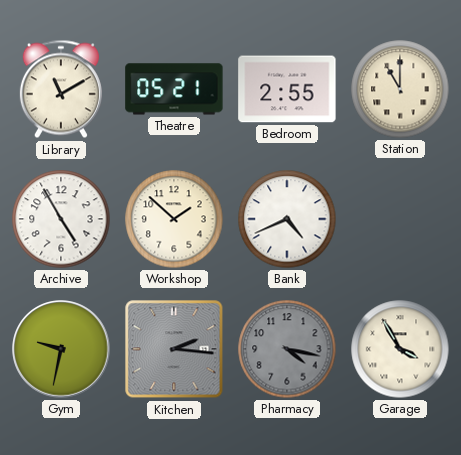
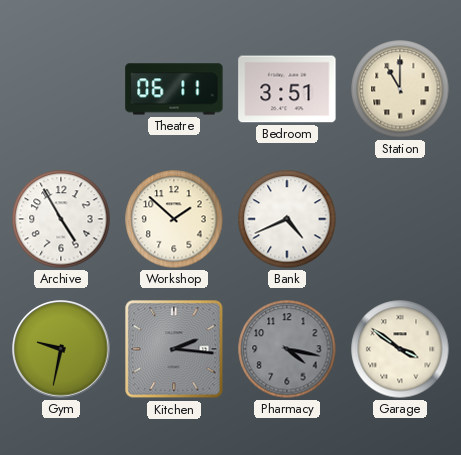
Library: 11:10 -> none
Theatre: 05:21 -> 06:11
Bedroom: 2:55 -> 3:51
Garage: 3:55 -> 3:51
